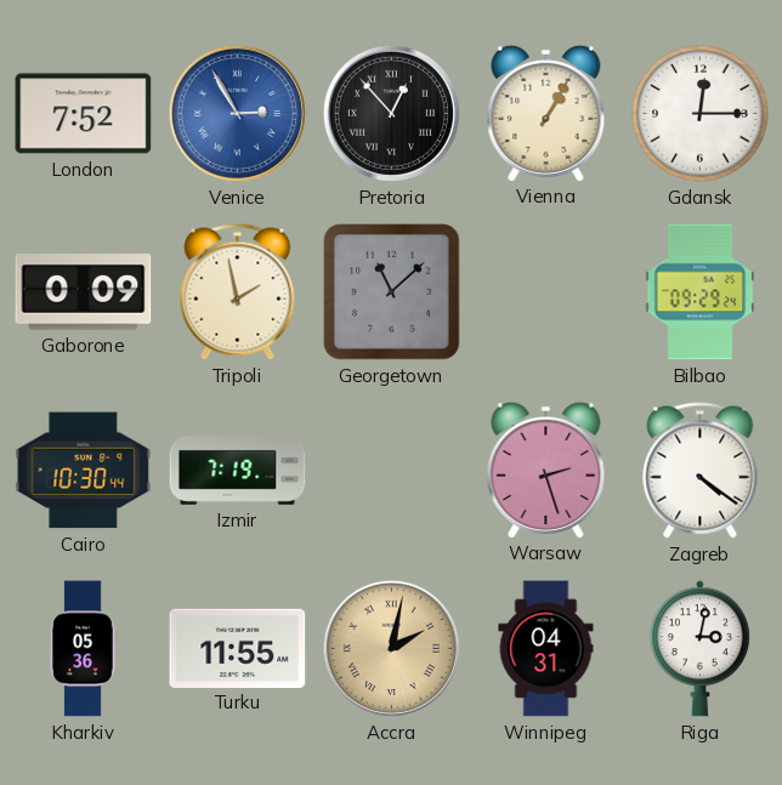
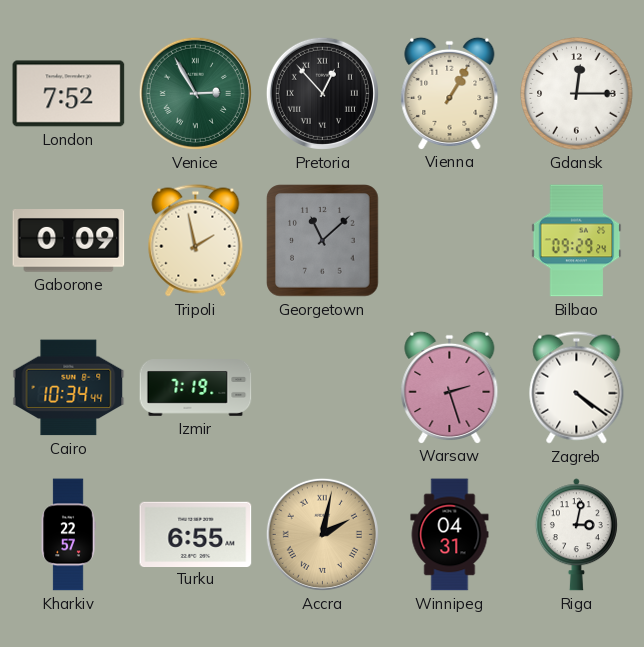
Venice dial: blue -> green
Cairo: 10:30 -> 10:34
Kharkiv: 05:36 -> 22:57
Turku: 11:55 -> 6:55
